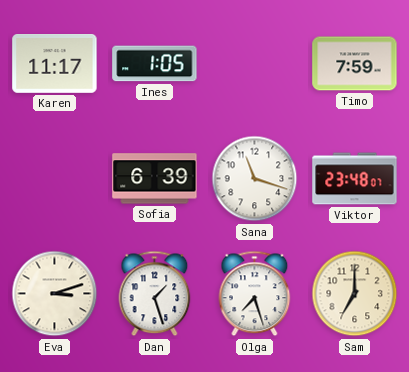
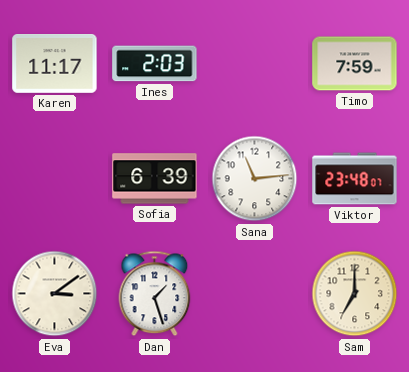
Ines: 1:05 -> 2:03
Sana: 11:18 -> 11:14
Eva: 3:12 -> 3:09
Olga: 7:27 -> none
